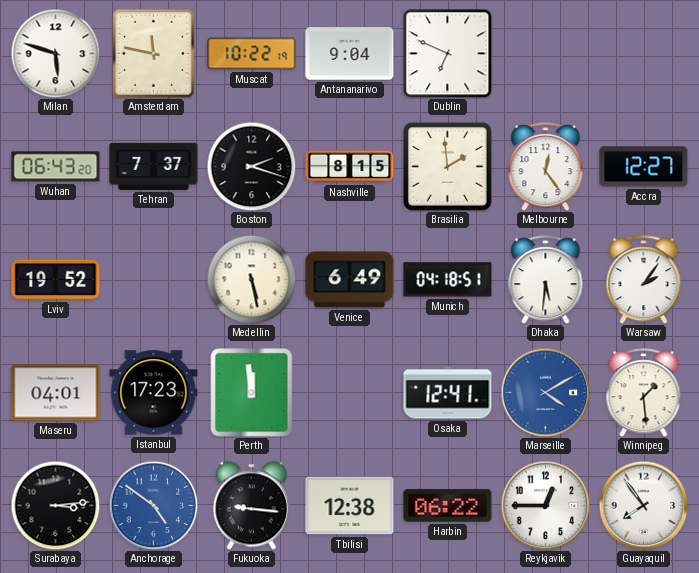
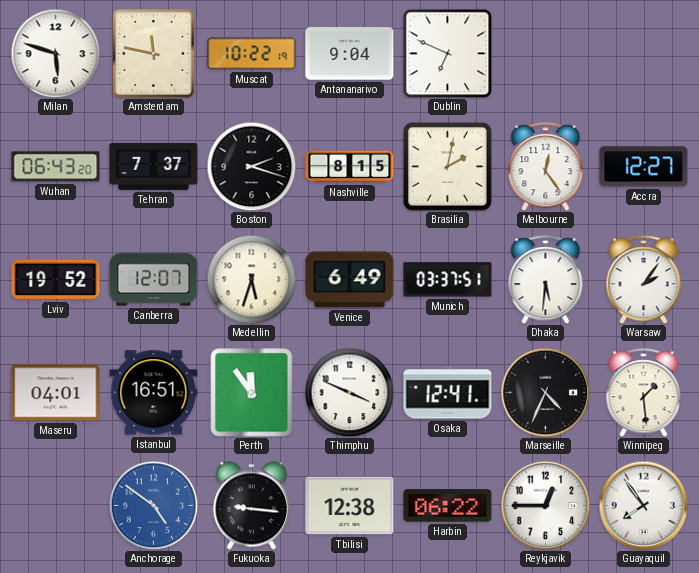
Brasilia: 1:59 -> 2:02
Canberra: none -> 12:07
Medellin: 5:28 -> 5:33
Munich: 04:18 -> 03:37
Istanbul: 17:23 -> 16:51
Perth: 11:59 -> 11:54
Thimphu: none -> 3:49
Marseille: 4:10 -> 4:34
Marseille dial: blue -> black
Surabaya: 3:14 -> none
